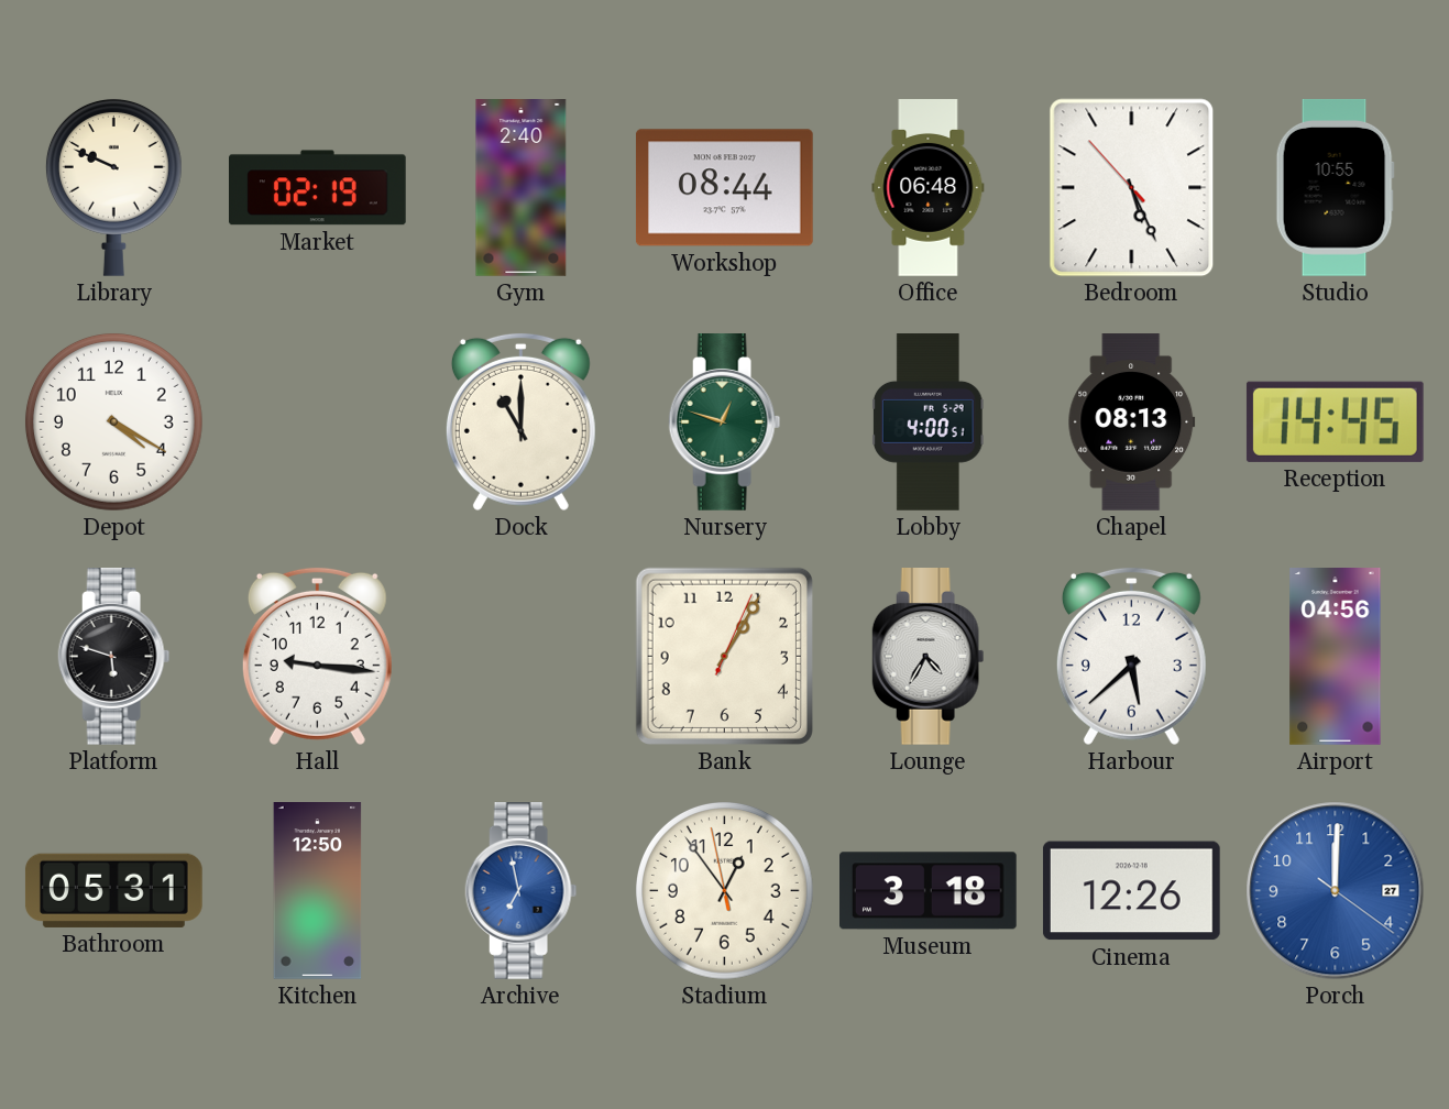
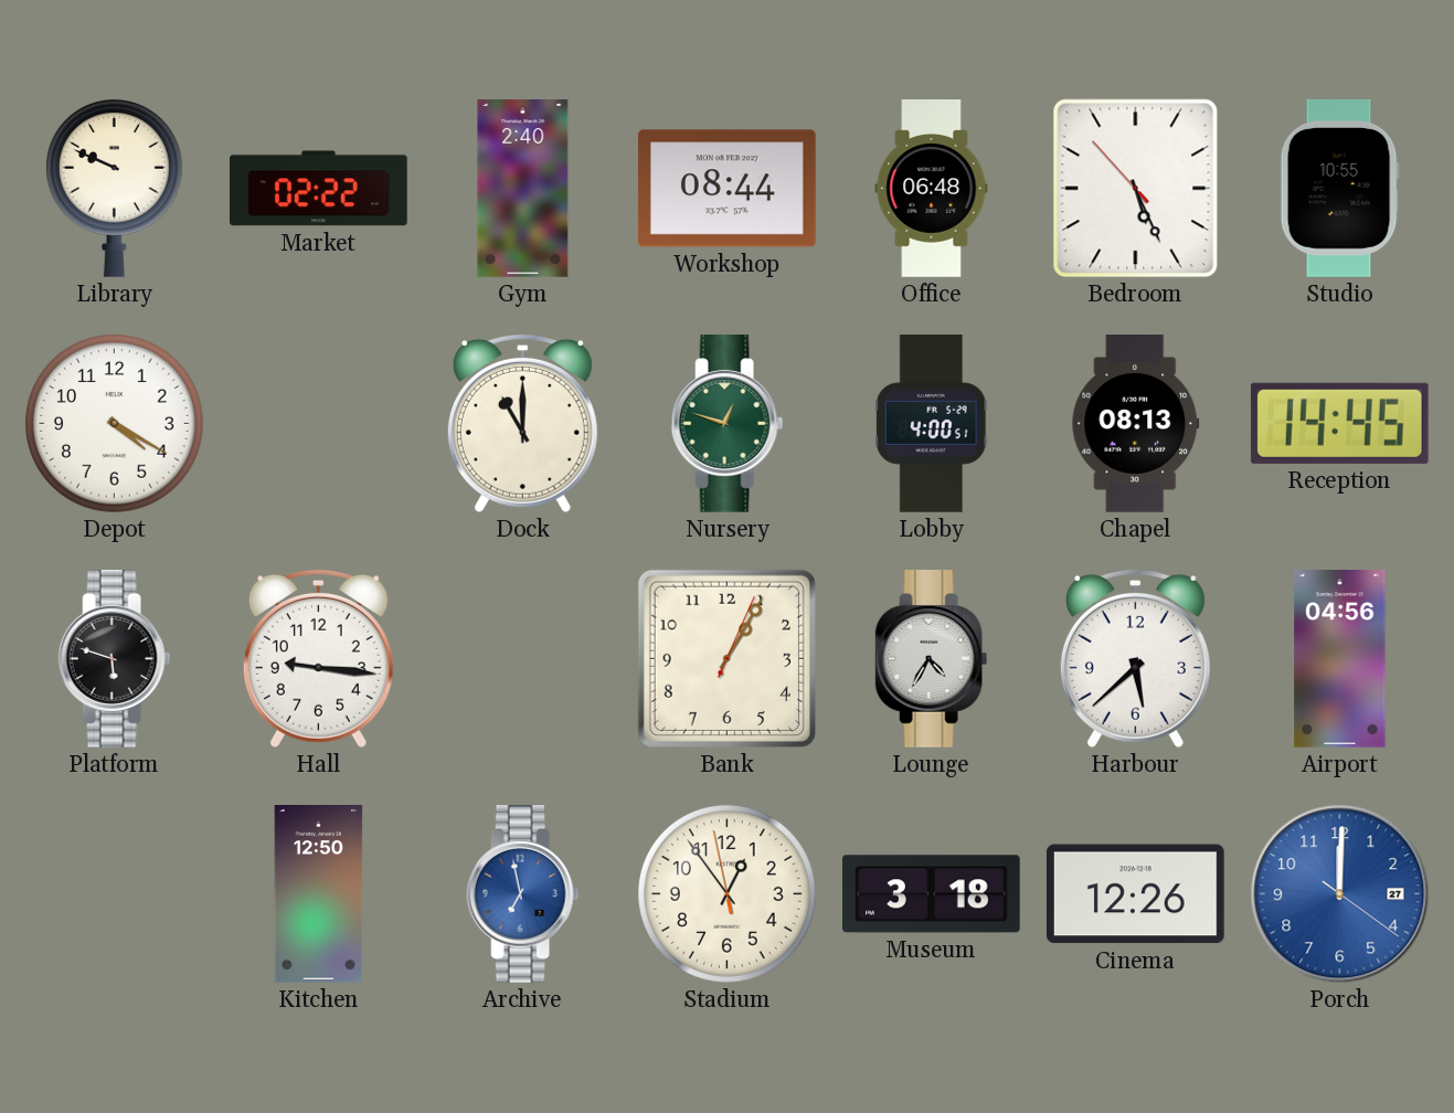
Market: 02:19 -> 02:22
Bathroom: 05:31 -> none
